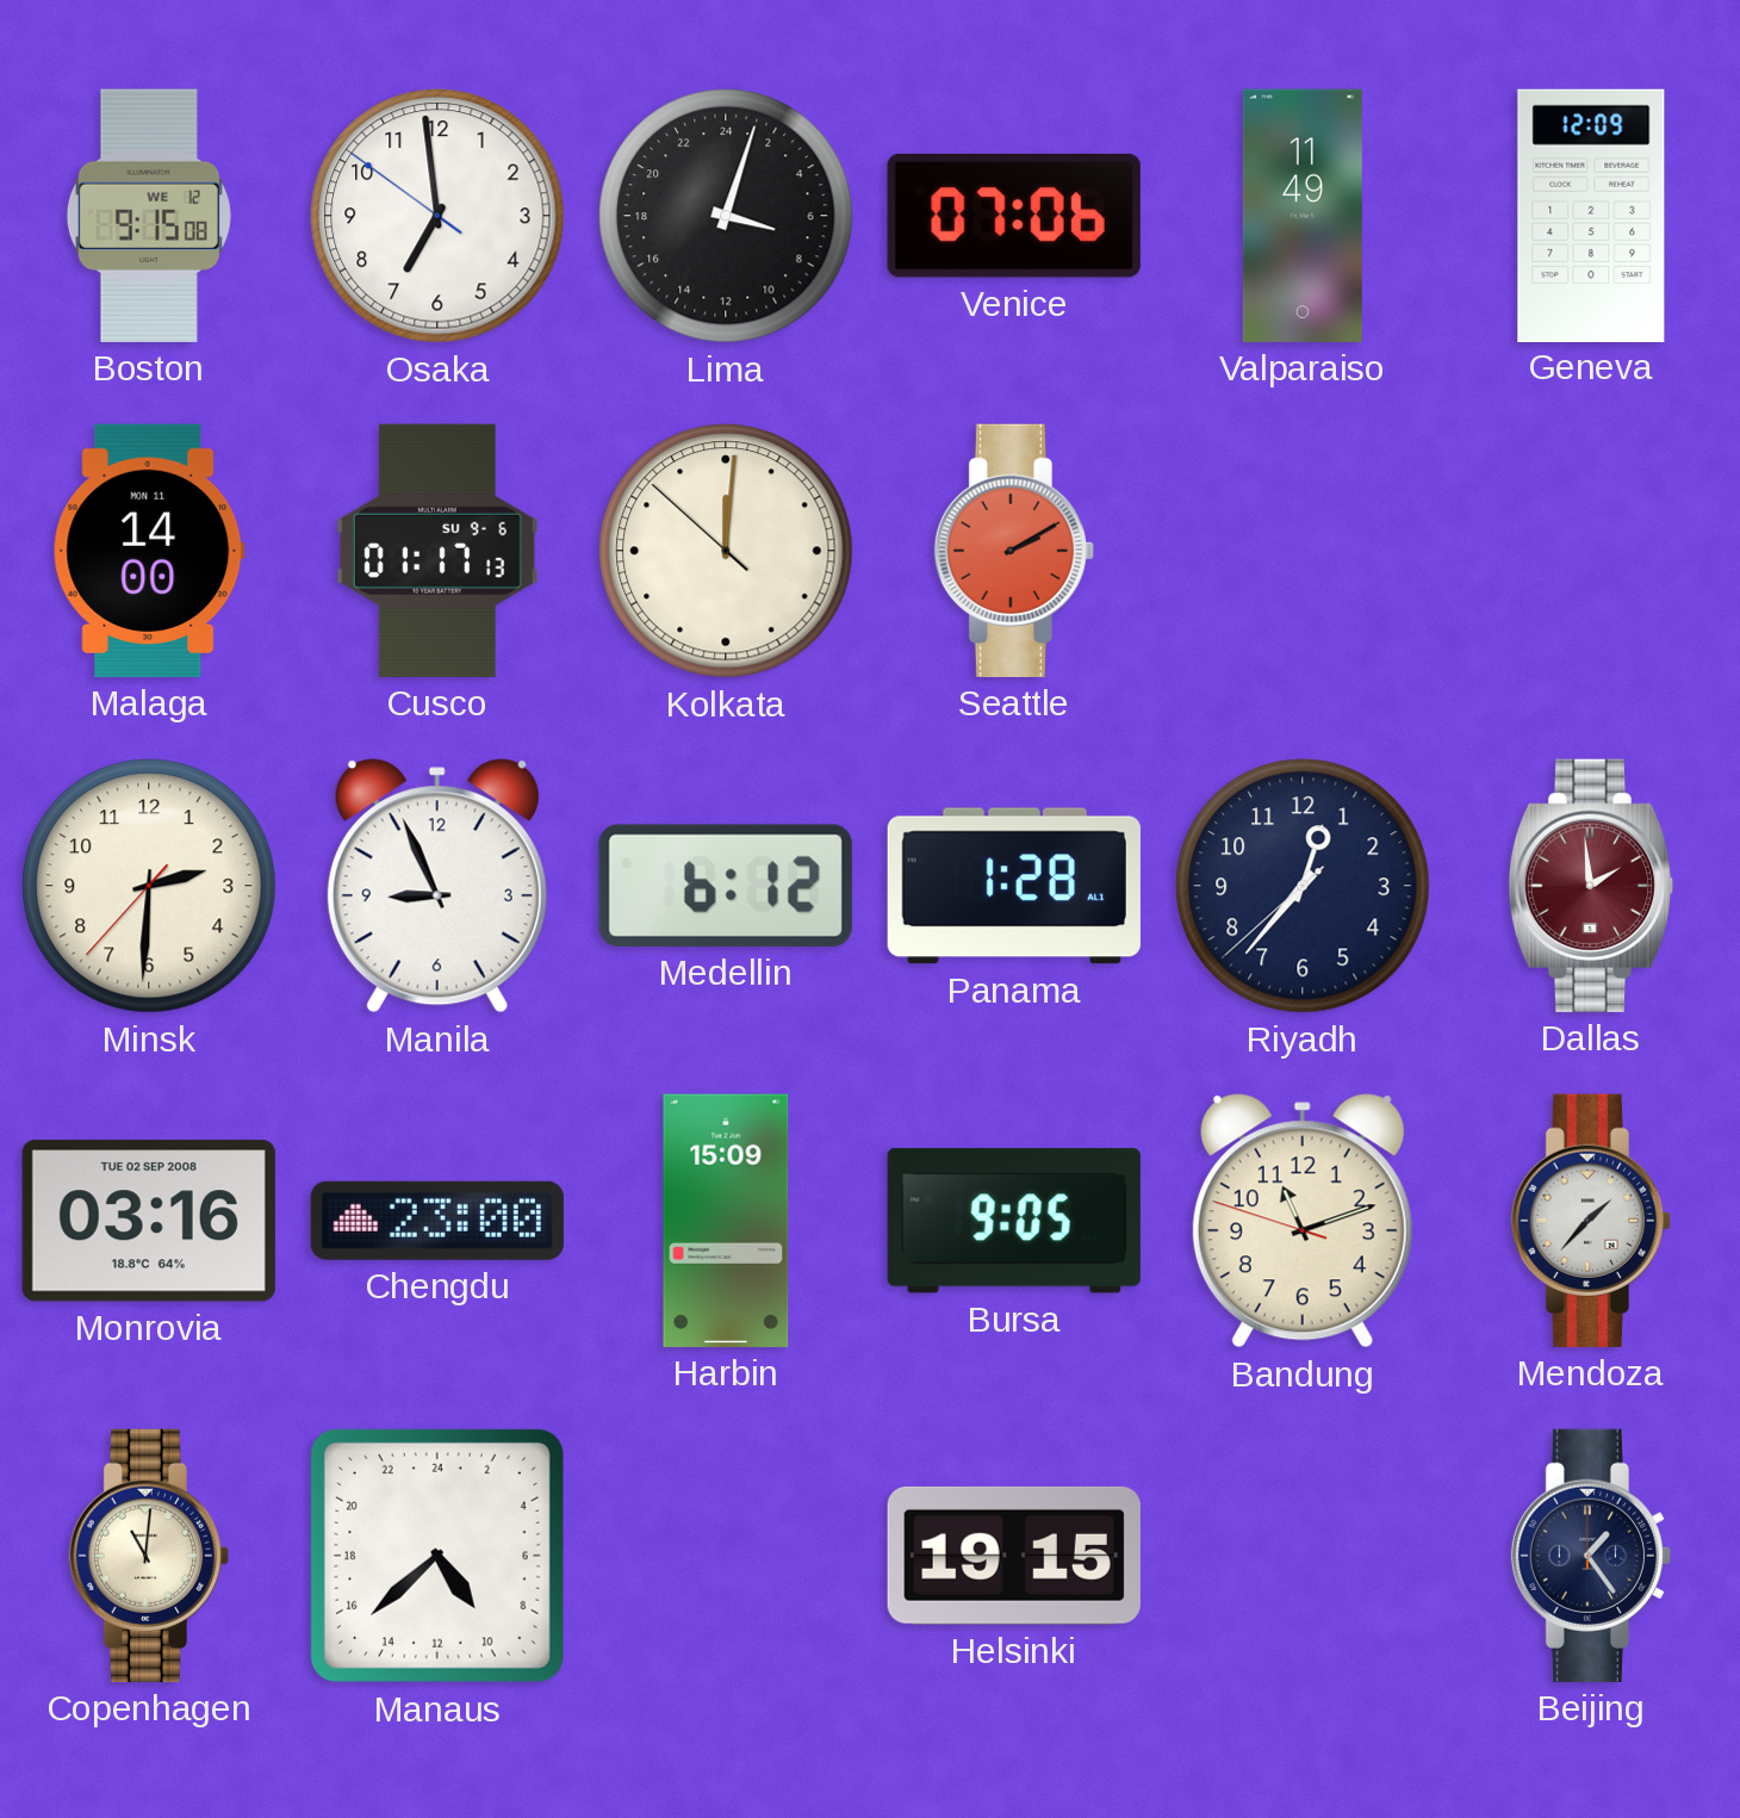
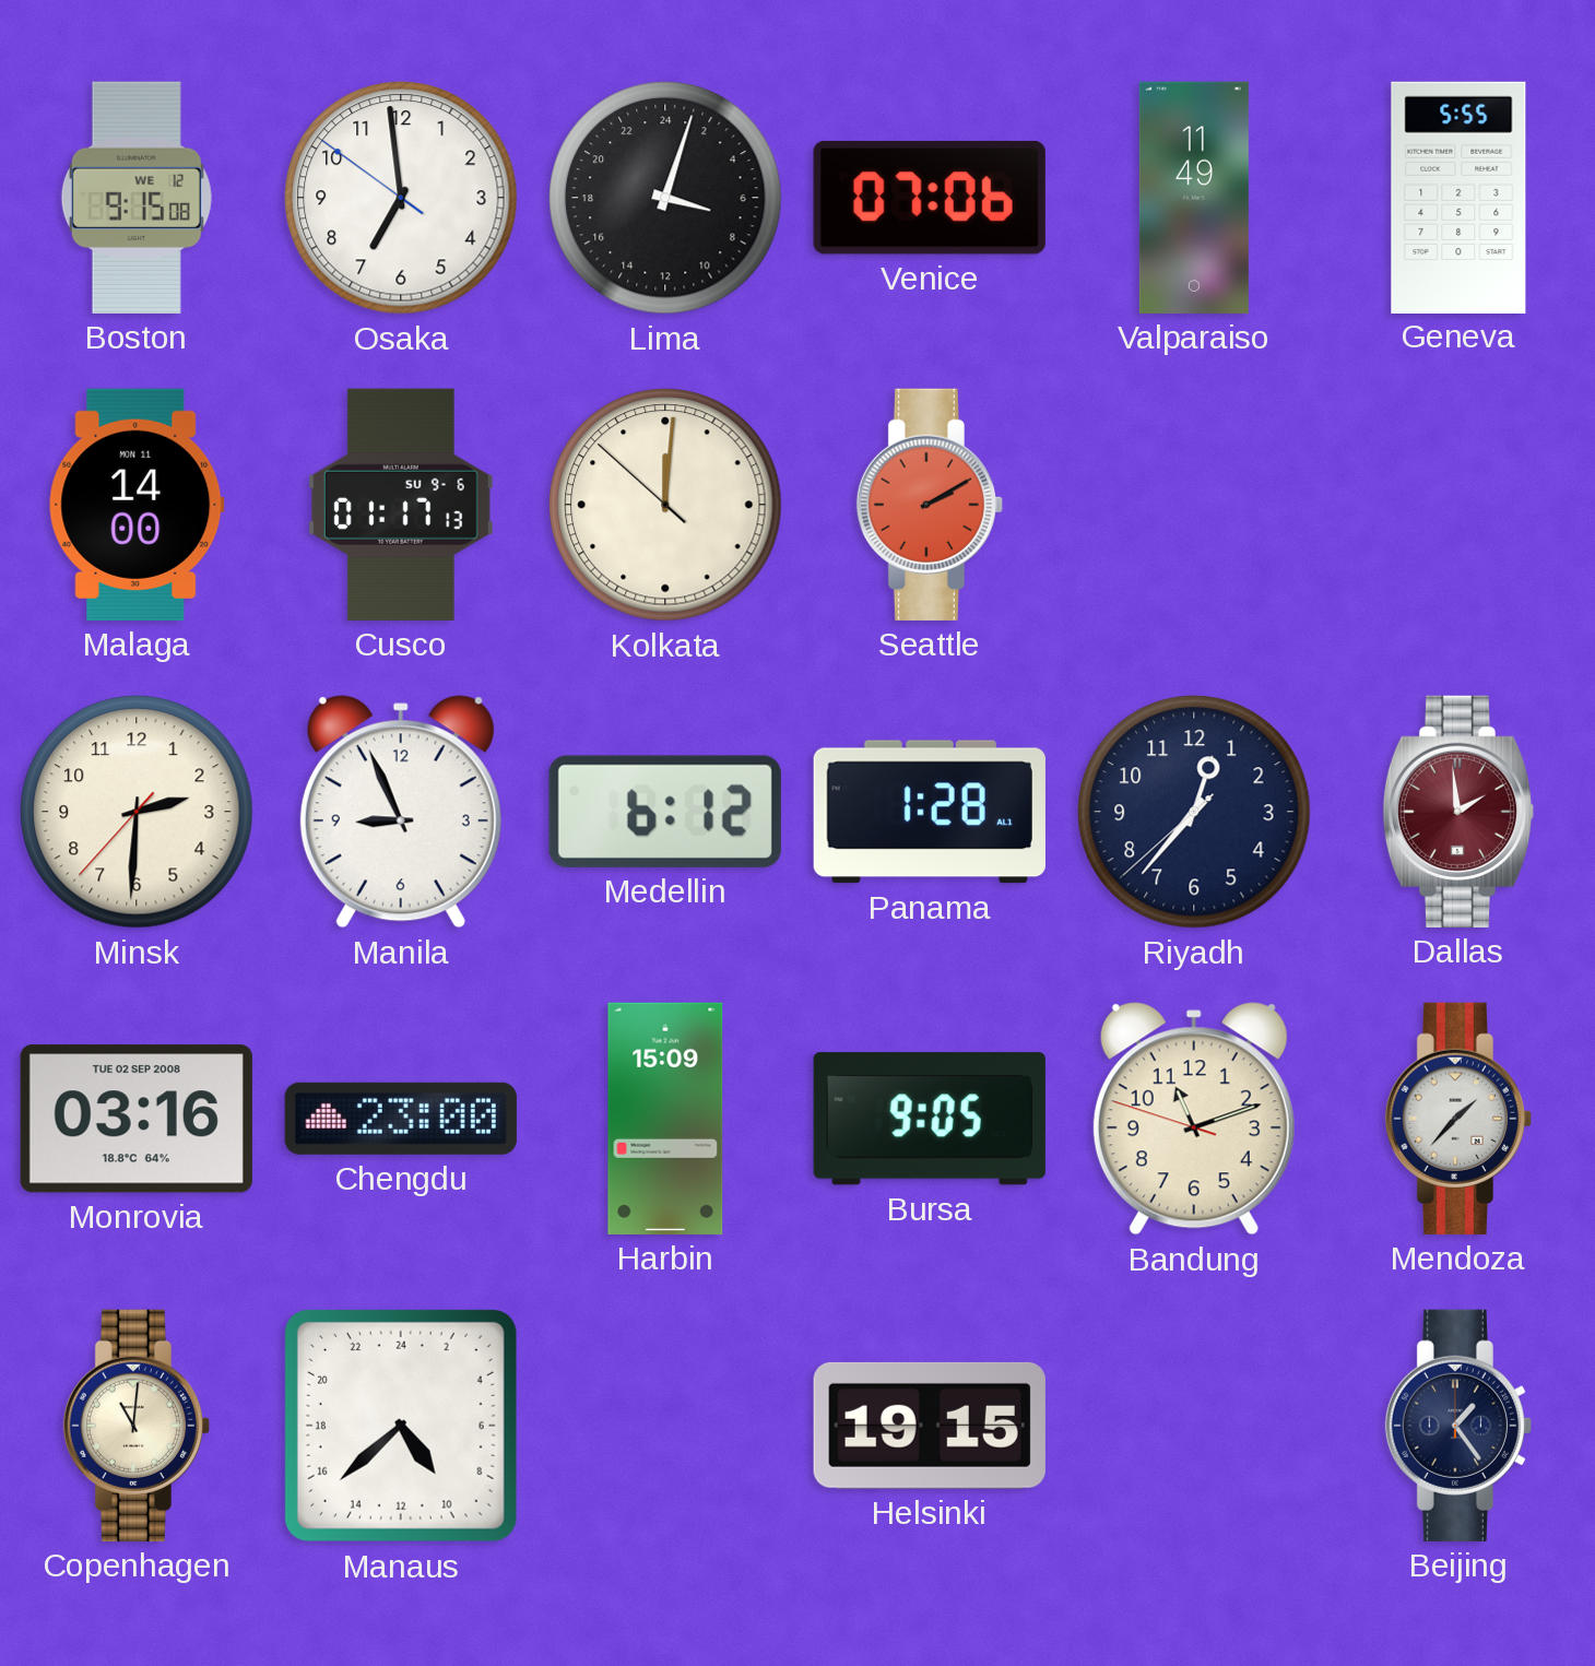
Geneva: 12:09 -> 5:55
